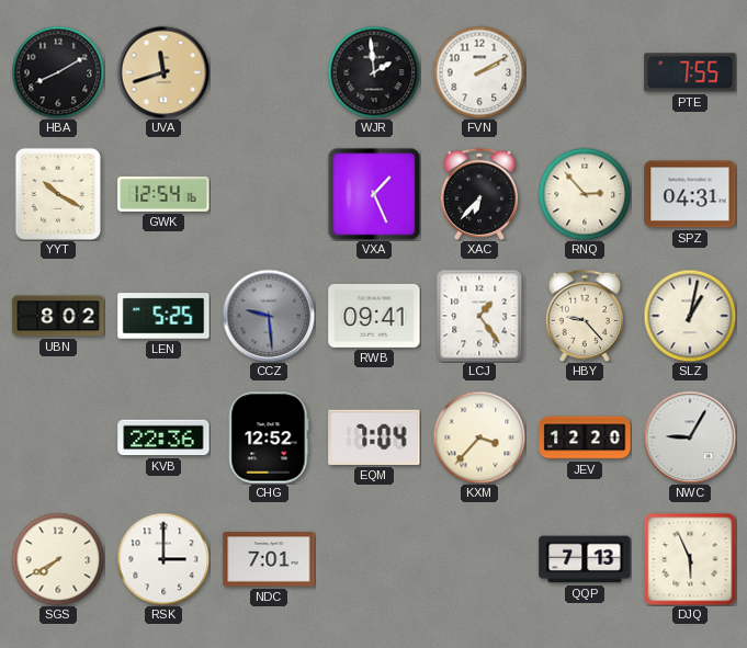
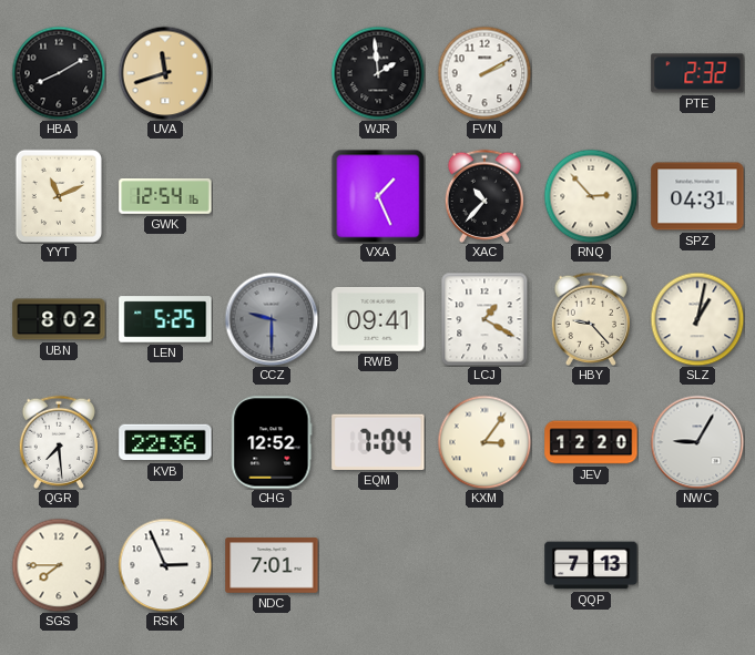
PTE: 7:55 -> 2:32
YYT: 10:20 -> 11:11
XAC: 6:37 -> 10:37
CCZ: 9:29 -> 9:30
LCJ: 1:24 -> 1:20
QGR: none -> 7:29
KXM: 3:37 -> 3:06
SGS: 7:40 -> 7:45
RSK: 3:00 -> 2:56
DJQ: 5:56 -> none
